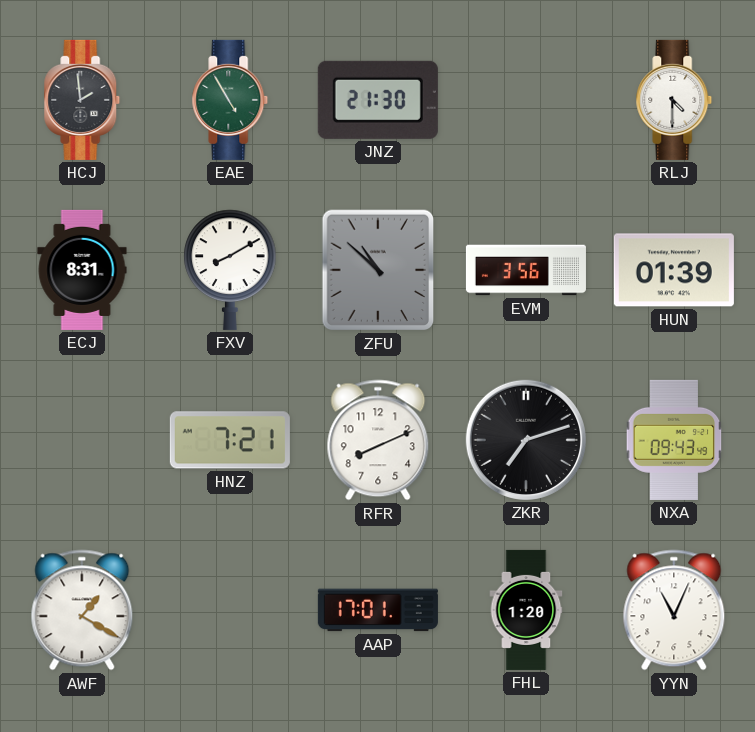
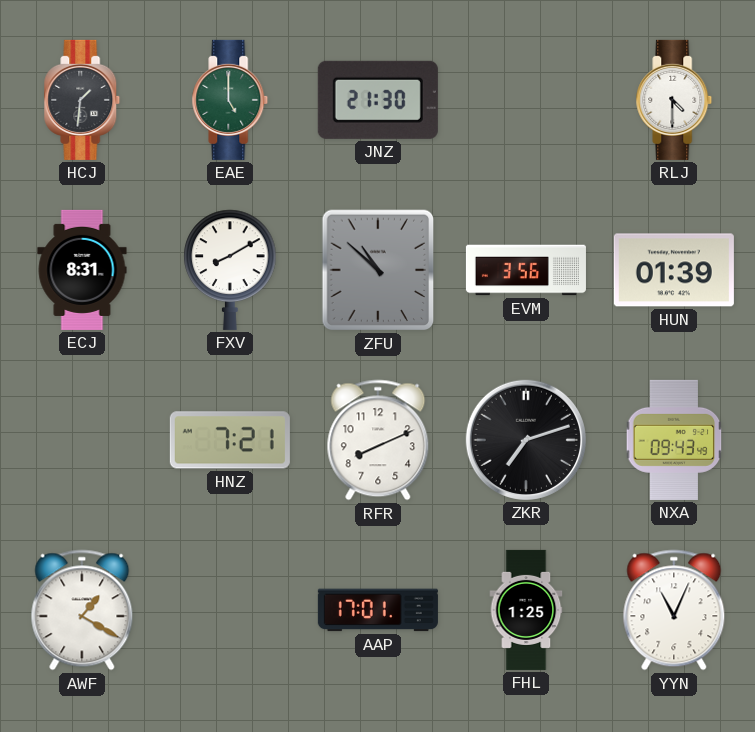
HCJ: 1:59 -> 1:31
EAE: 4:55 -> 5:00
FHL: 1:20 -> 1:25
